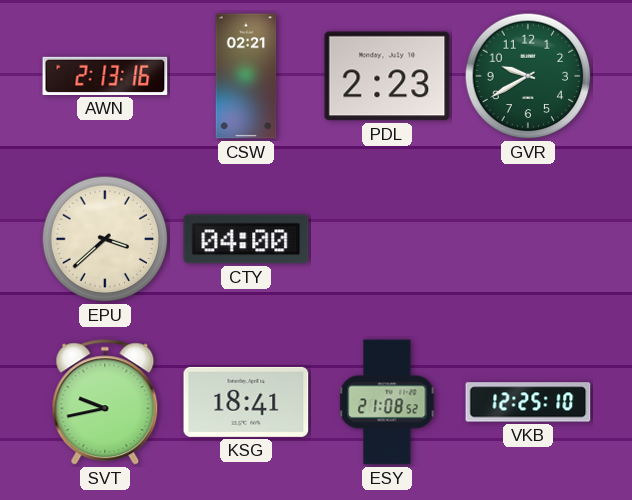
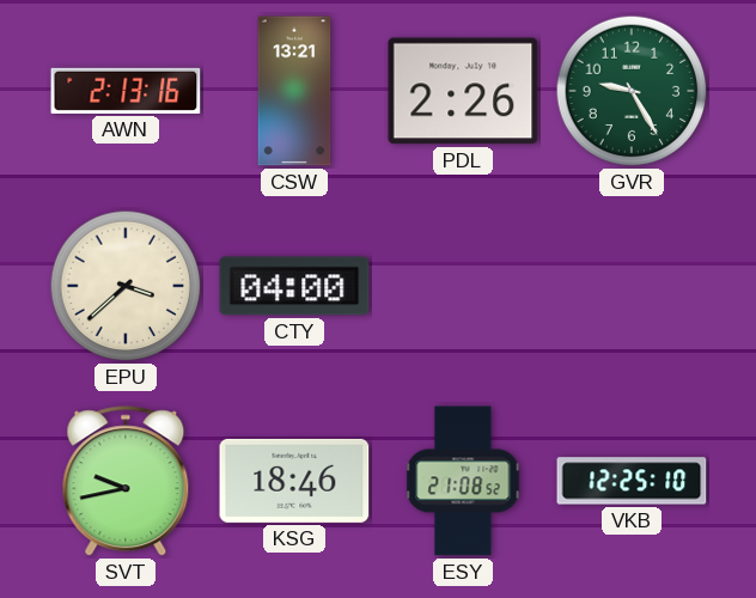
CSW: 02:21 -> 13:21
PDL: 2:23 -> 2:26
GVR: 9:40 -> 9:25
KSG: 18:41 -> 18:46
